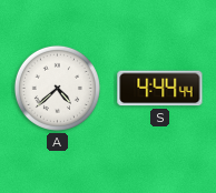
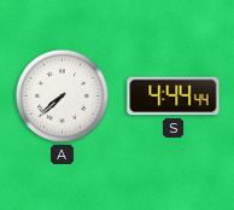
A: 4:38 -> 7:38
